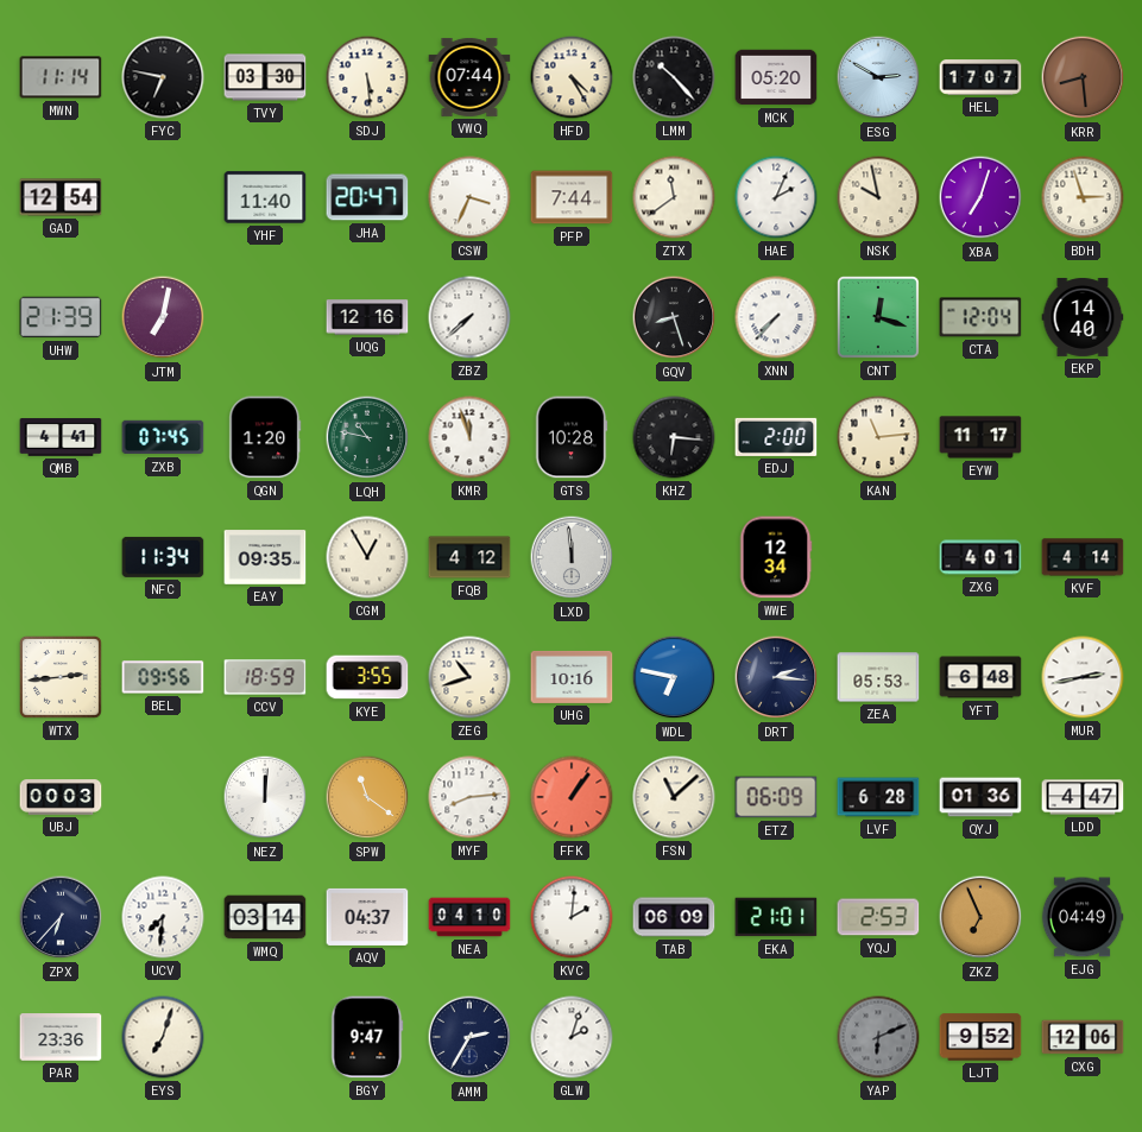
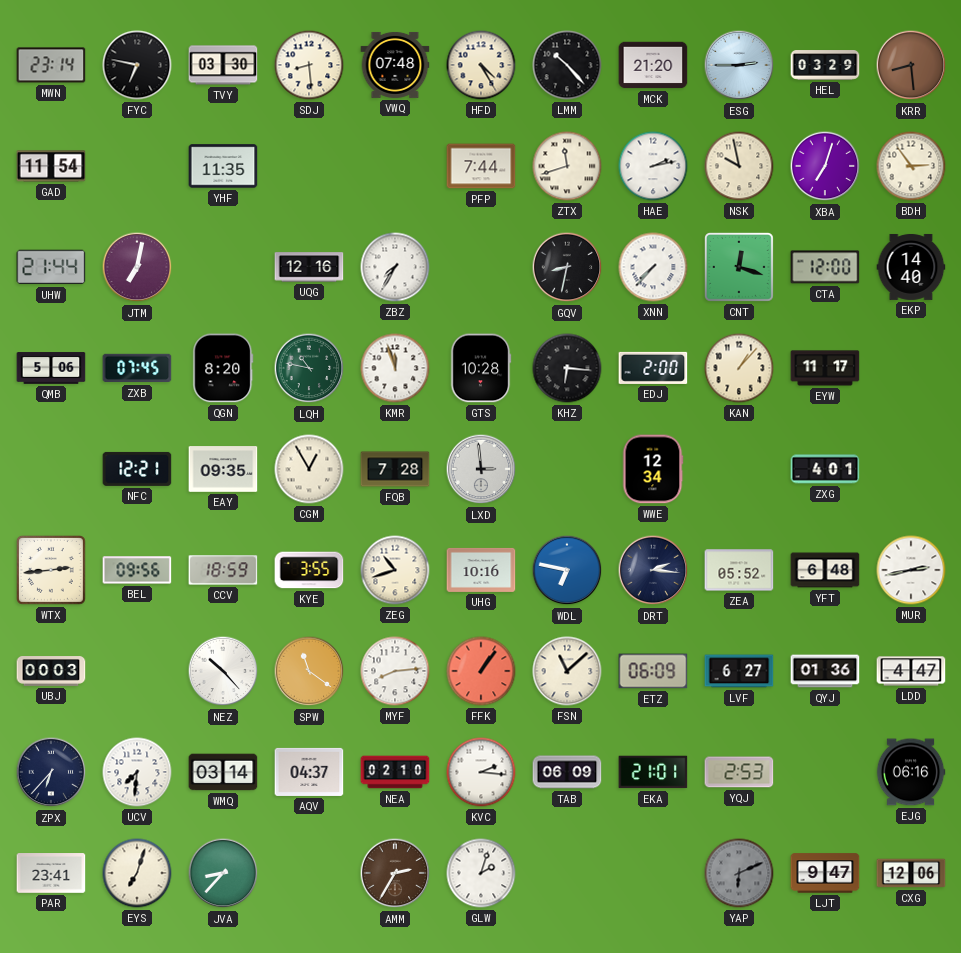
MWN: 11:14 -> 23:14
SDJ: 5:29 -> 8:29
VWQ: 07:44 -> 07:48
MCK: 05:20 -> 21:20
ESG: 2:50 -> 2:45
HEL: 17:07 -> 03:29
GAD: 12:54 -> 11:54
YHF: 11:40 -> 11:35
JHA: 20:47 -> none
CSW: 3:34 -> none
ZTX: 11:39 -> 11:42
HAE: 2:04 -> 2:13
BDH: 2:57 -> 2:54
UHW: 21:39 -> 21:44
ZBZ: 7:38 -> 7:35
GQV: 8:27 -> 8:32
CTA: 12:04 -> 12:00
QMB: 4:41 -> 5:06
QGN: 1:20 -> 8:20
KAN: 11:14 -> 1:07
NFC: 11:34 -> 12:21
FQB: 4:12 -> 7:28
LXD: 11:59 -> 2:59
KVF: 4:14 -> none
ZEA: 05:53 -> 05:52
NEZ: 12:01 -> 10:23
LVF: 6:28 -> 6:27
NEA: 04:10 -> 02:10
KVC: 2:01 -> 2:16
ZKZ: 6:56 -> none
EJG: 04:49 -> 06:16
PAR: 23:36 -> 23:41
JVA: none -> 8:37
BGY: 9:47 -> none
AMM dial: navy -> brown
LJT: 9:52 -> 9:47
